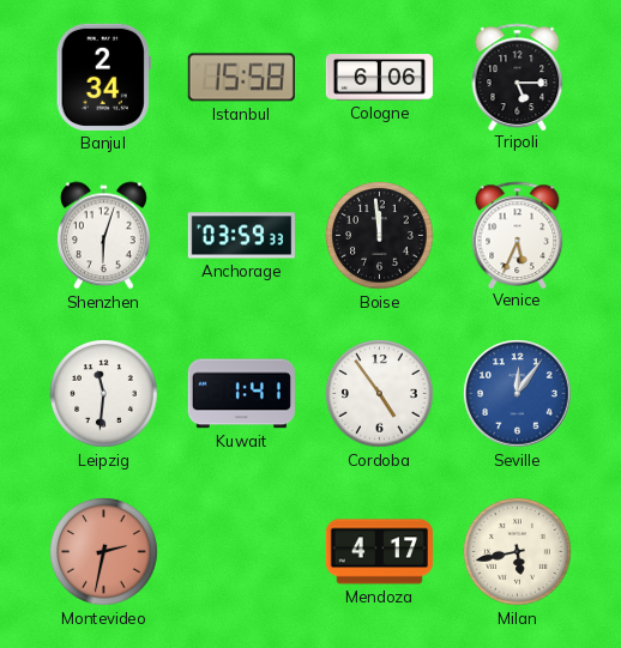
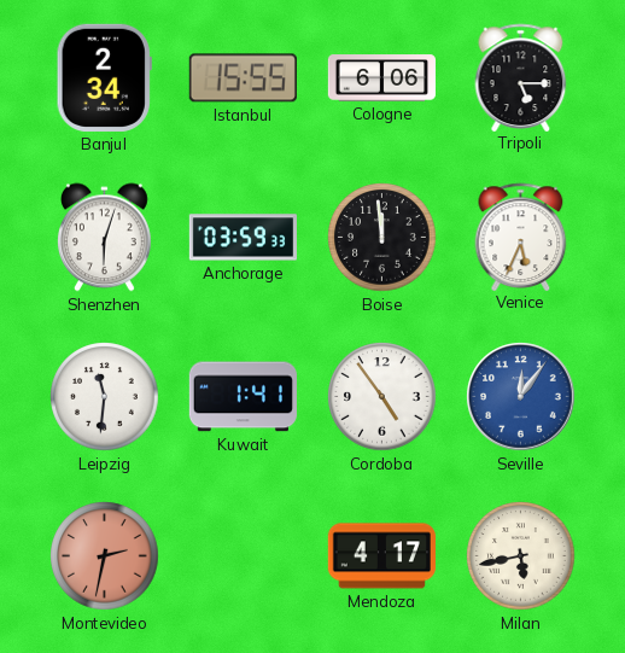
Istanbul: 15:58 -> 15:55
